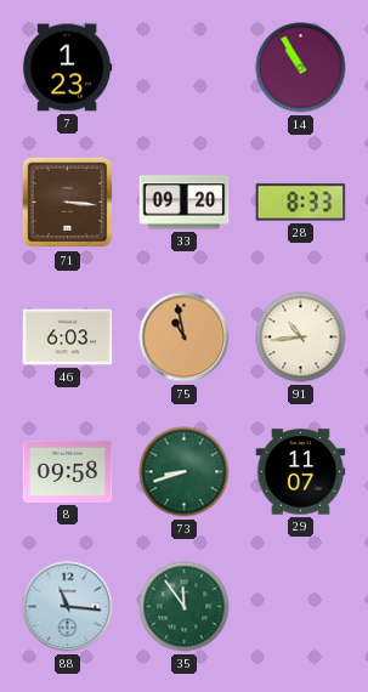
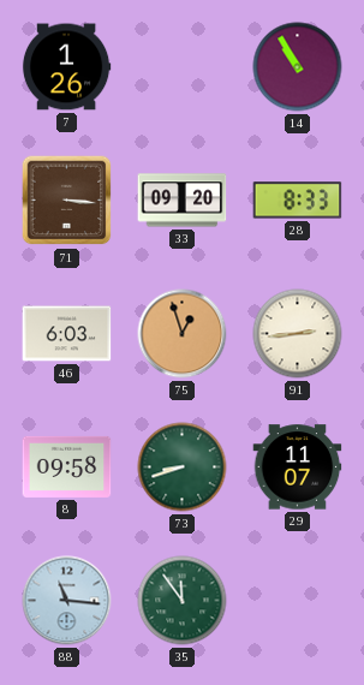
7: 1:23 -> 1:26
75: 10:58 -> 12:57
91: 10:44 -> 2:44
